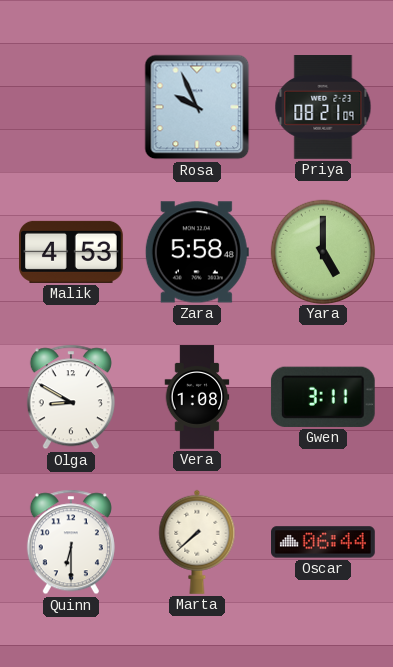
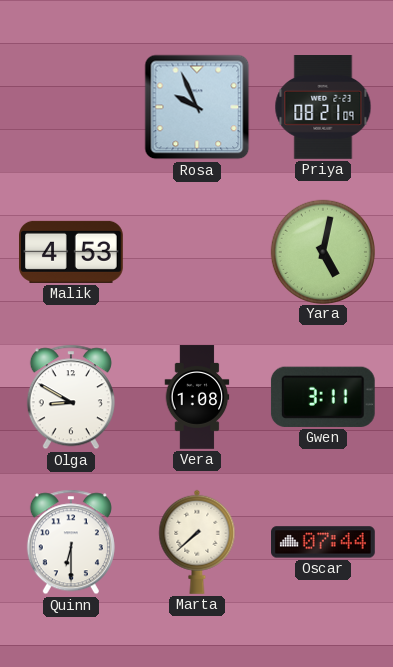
Zara: 5:58 -> none
Yara: 5:00 -> 5:02
Oscar: 06:44 -> 07:44
